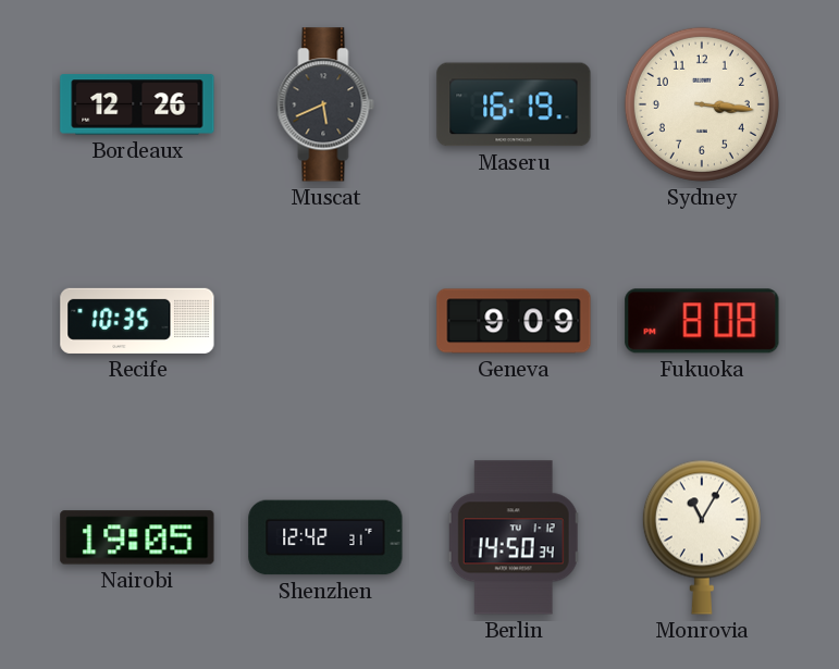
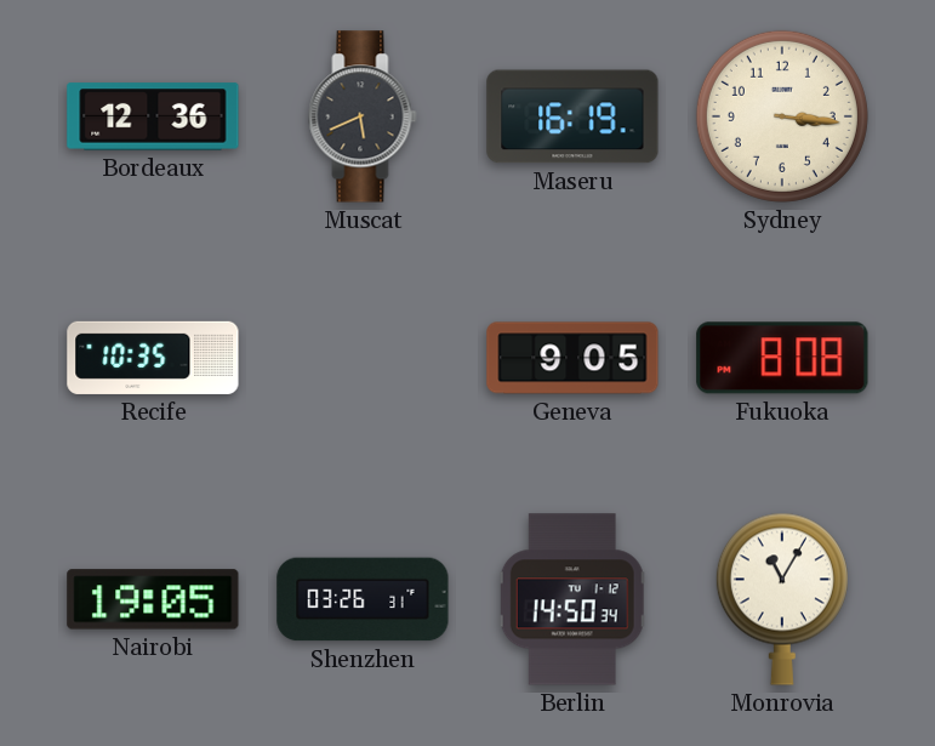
Bordeaux: 12:26 -> 12:36
Geneva: 9:09 -> 9:05
Shenzhen: 12:42 -> 03:26
